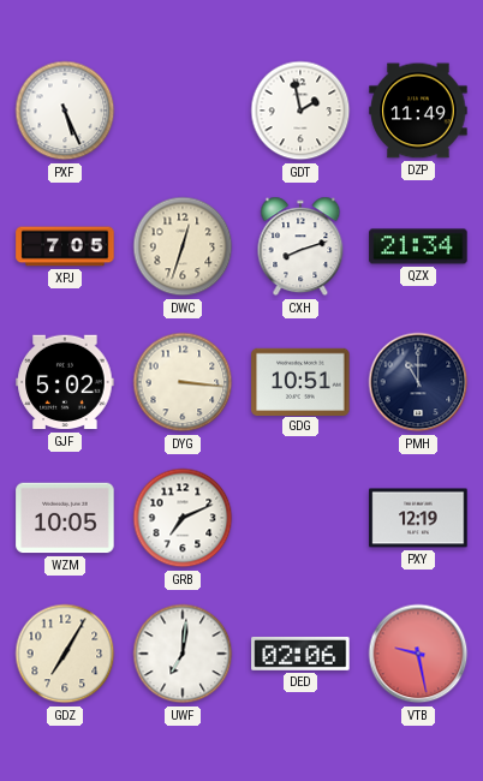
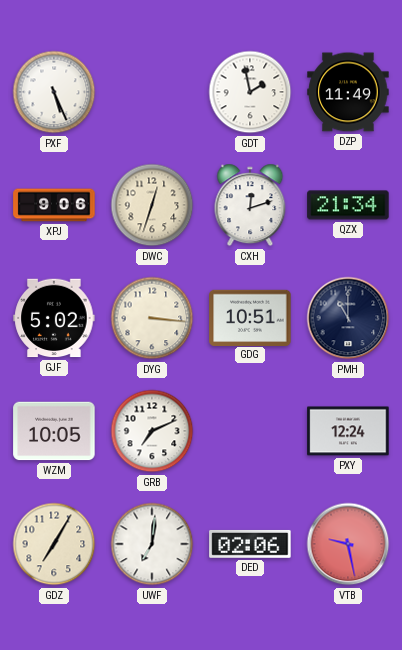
XPJ: 7:05 -> 9:06
CXH: 8:12 -> 12:12
PXY: 12:19 -> 12:24
